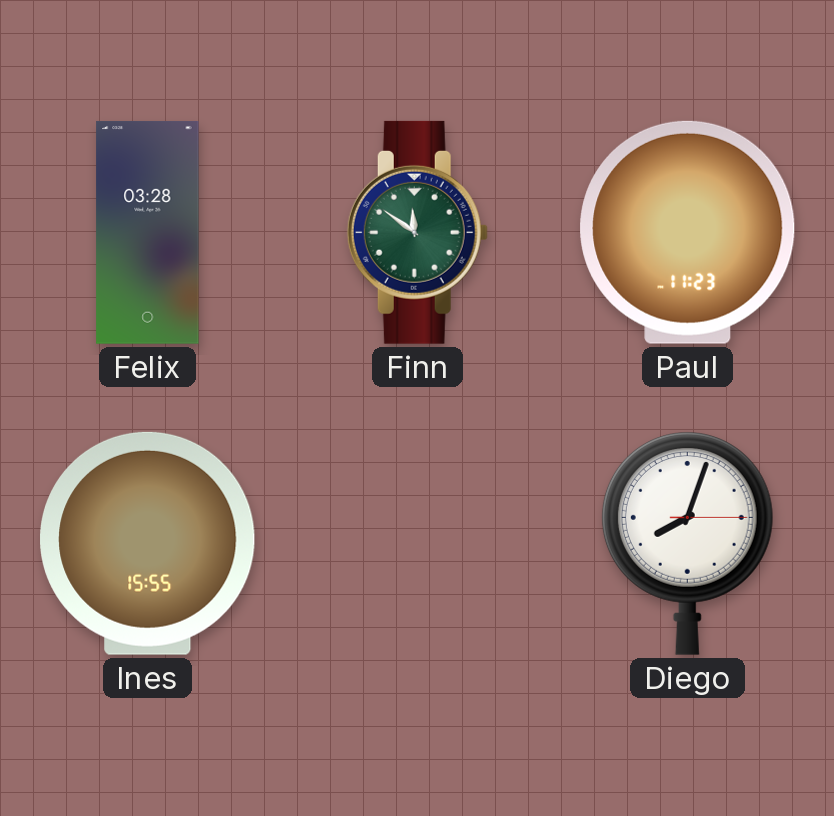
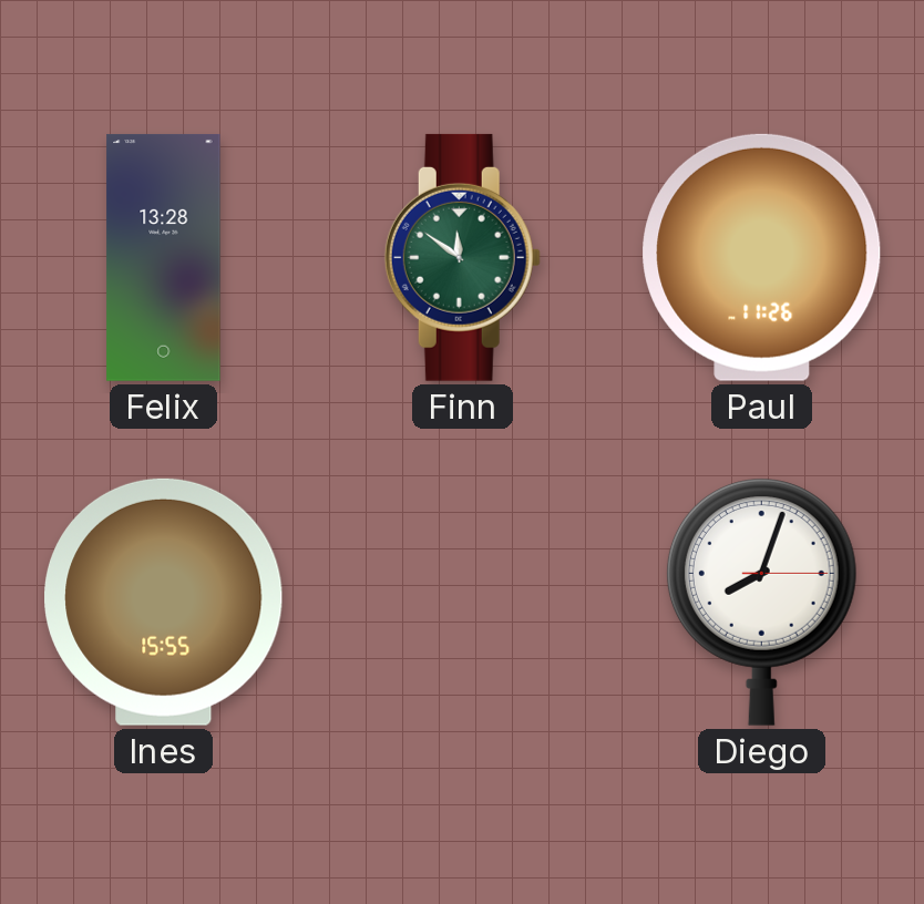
Felix: 03:28 -> 13:28
Paul: 11:23 -> 11:26
